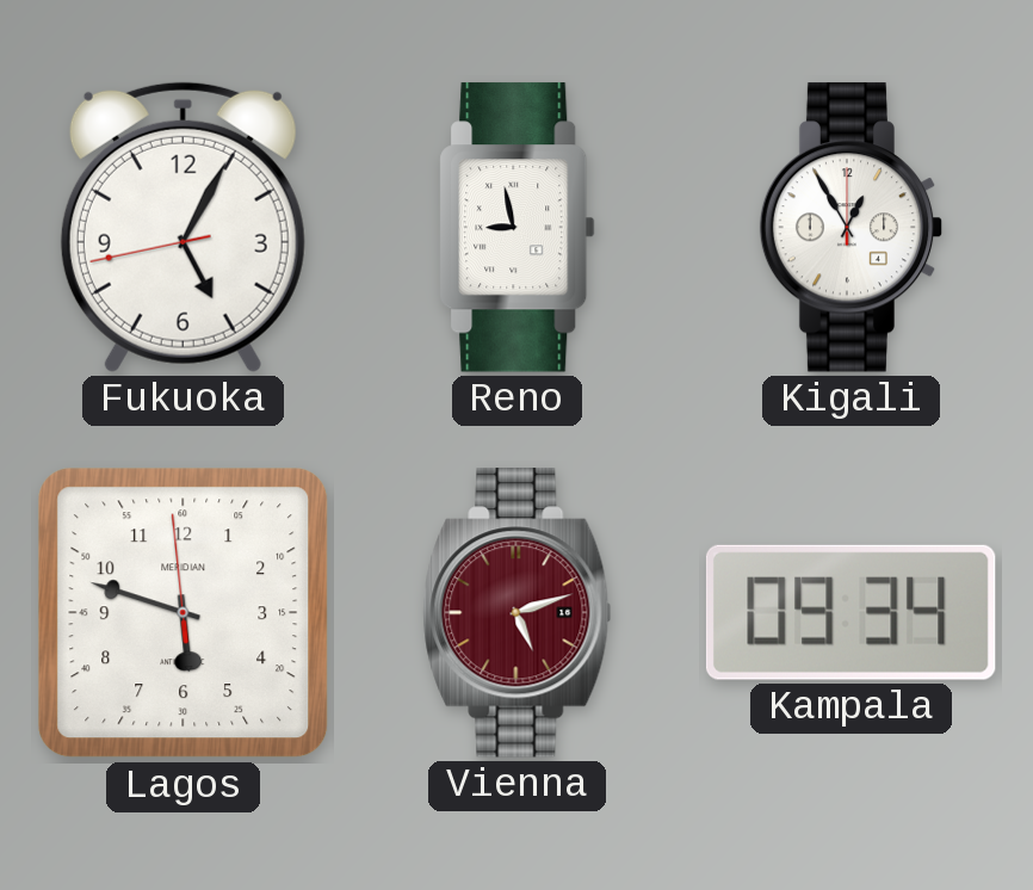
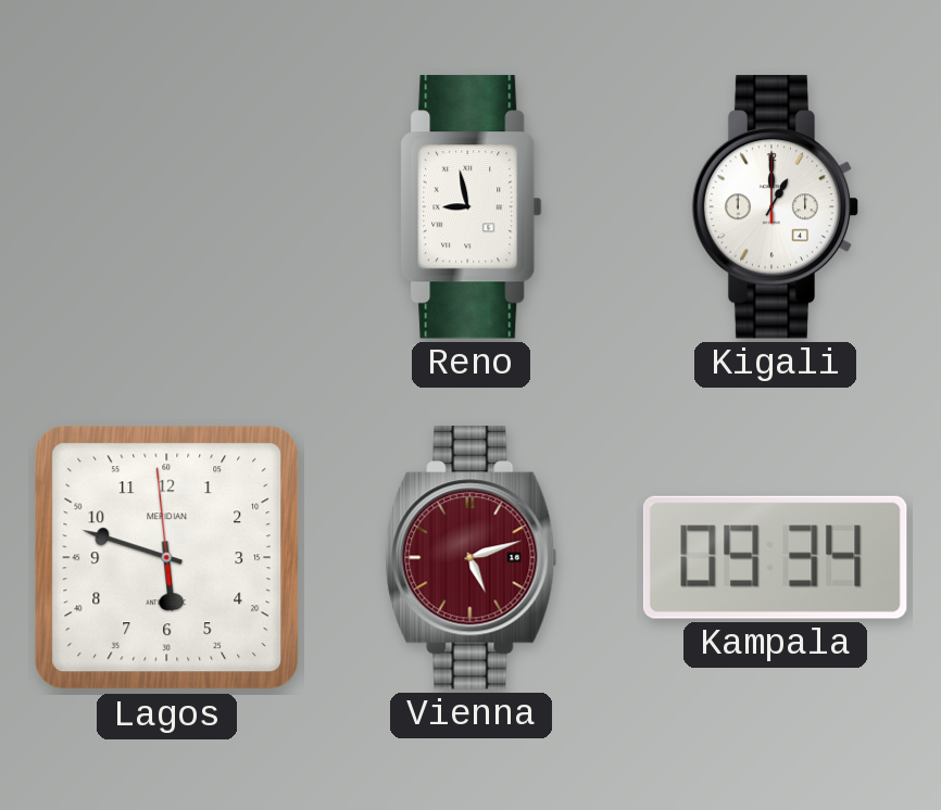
Fukuoka: 5:04 -> none
Kigali: 12:55 -> 1:00
